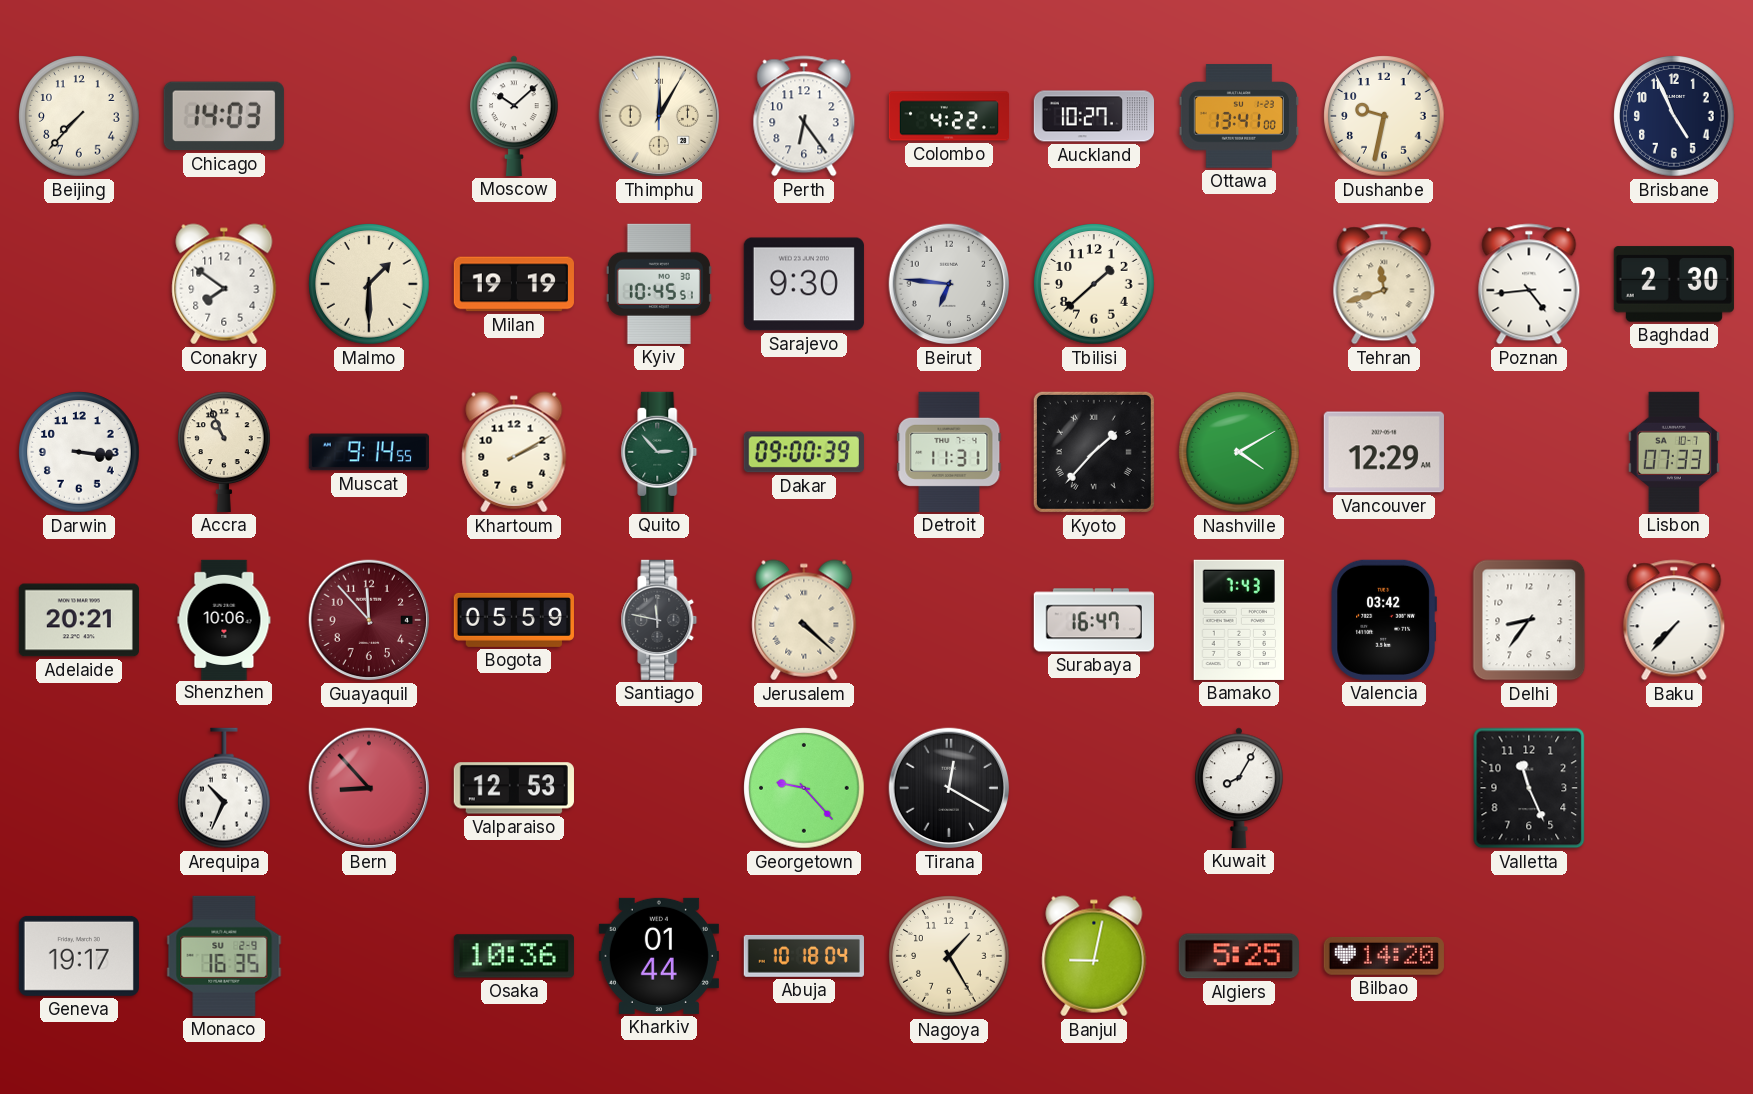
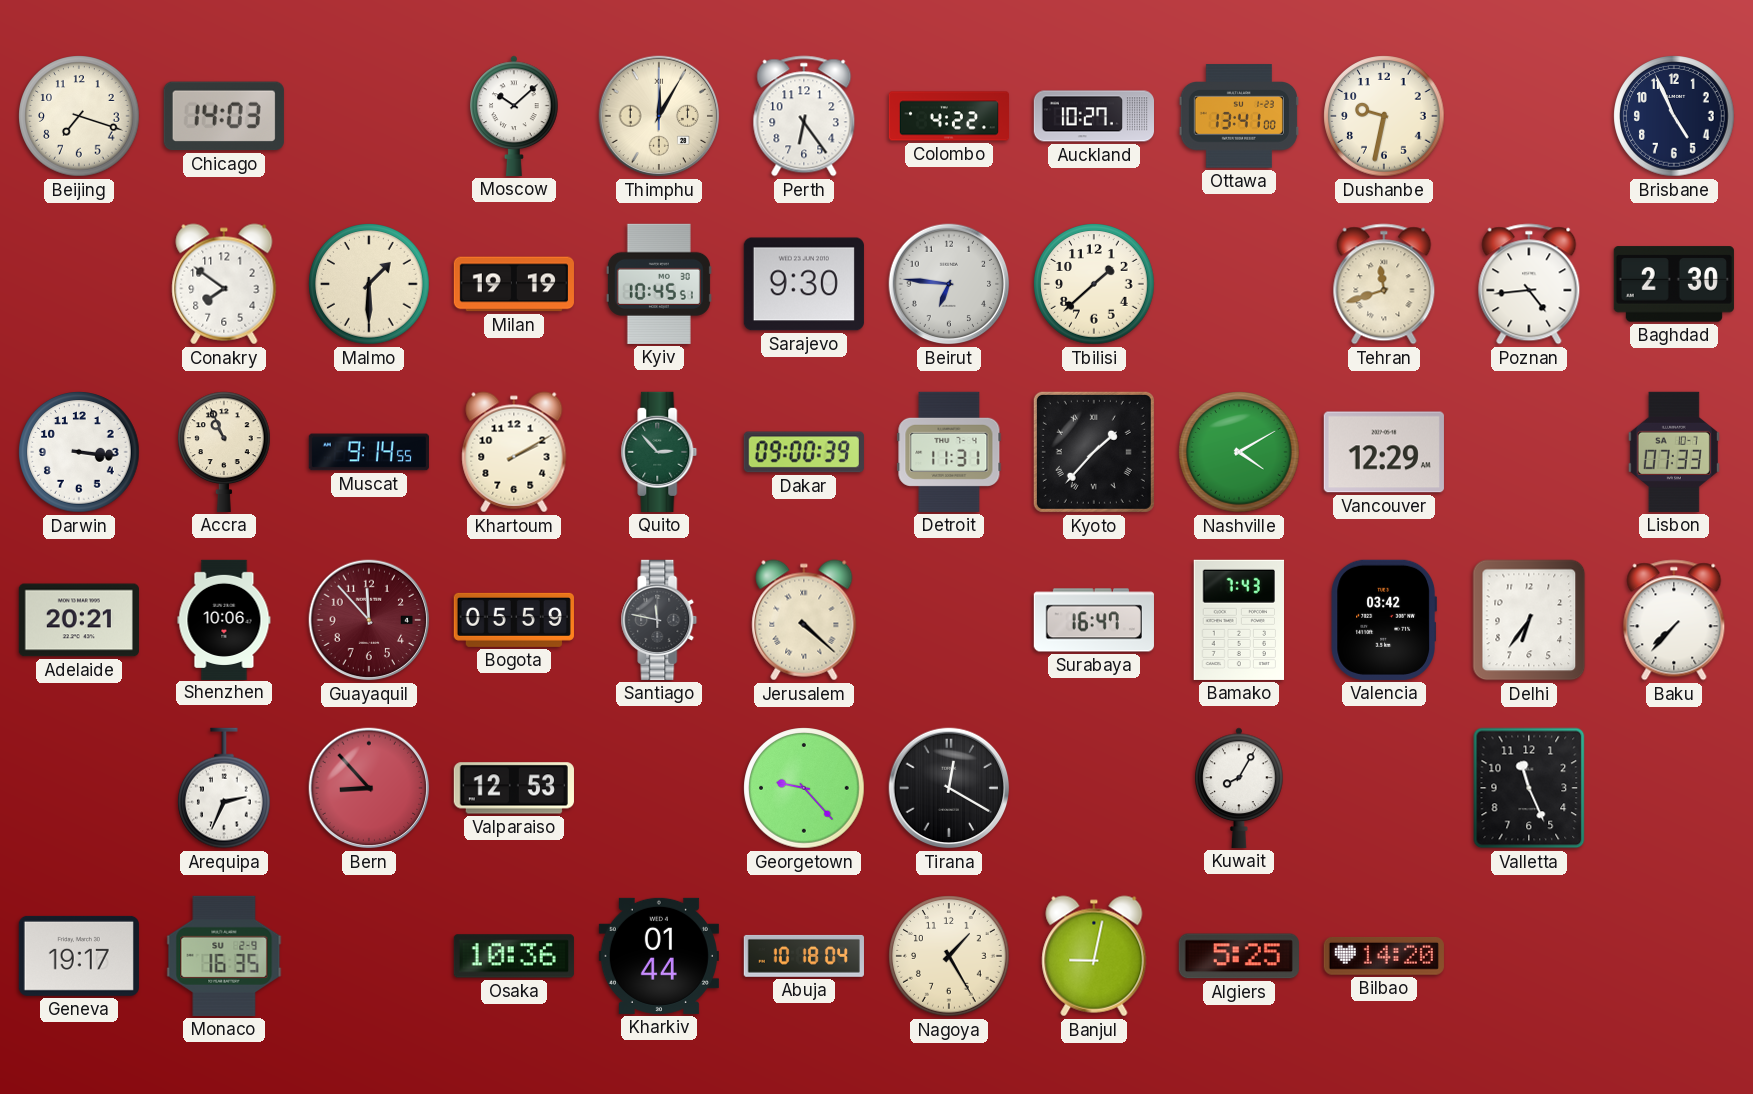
Beijing: 7:37 -> 7:18
Delhi: 8:36 -> 6:36
Arequipa: 10:34 -> 2:34
